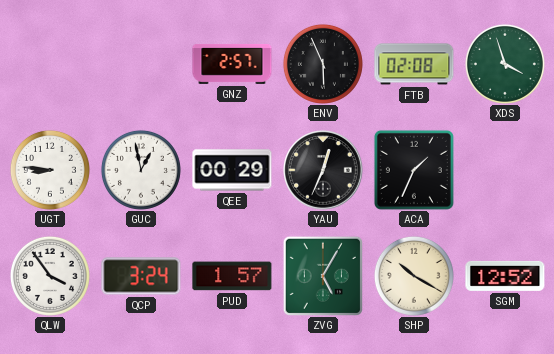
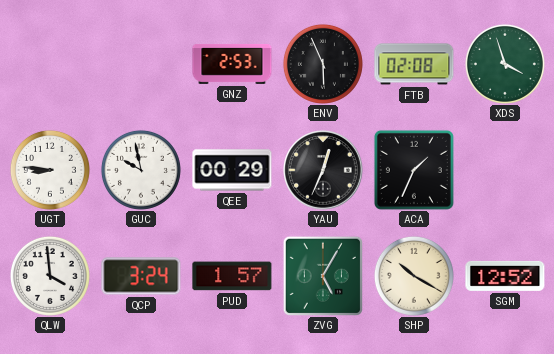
GNZ: 2:57 -> 2:53
GUC: 12:58 -> 9:58
QLW: 3:54 -> 3:59
